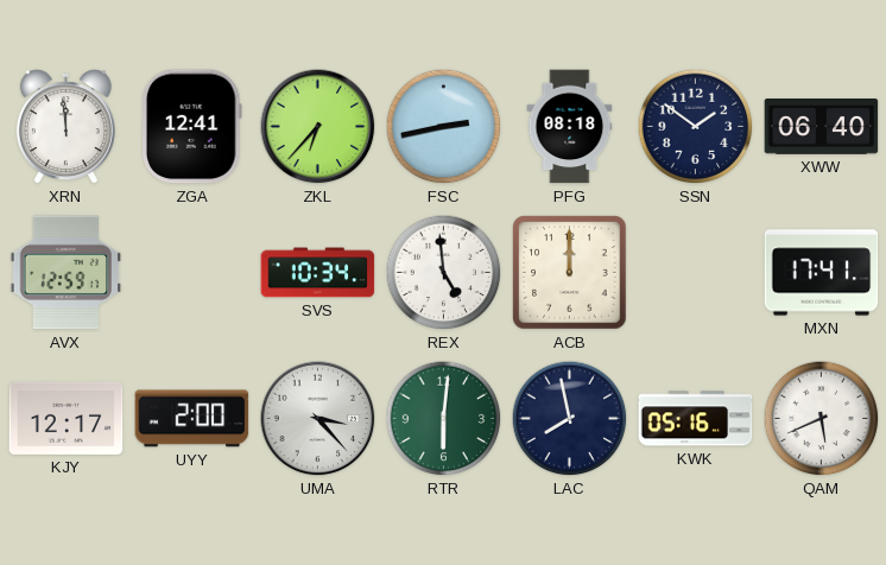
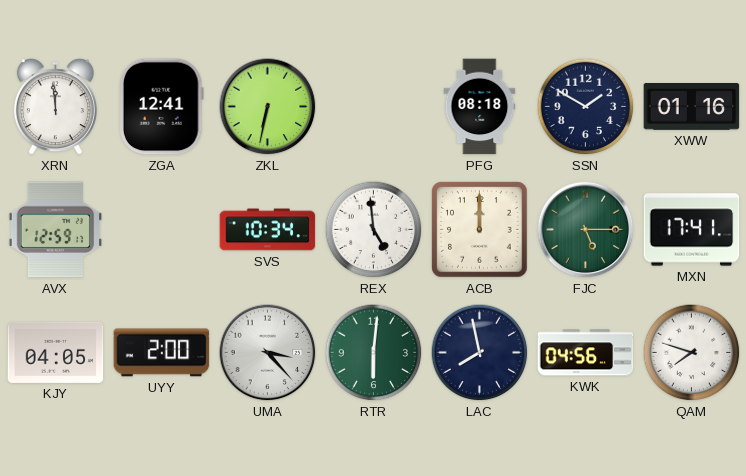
ZKL: 6:37 -> 6:32
FSC: 2:43 -> none
SSN: 1:51 -> 1:50
XWW: 06:40 -> 01:16
FJC: none -> 5:15
KJY: 12:17 -> 04:05
KWK: 05:16 -> 04:56
QAM: 5:41 -> 7:48
